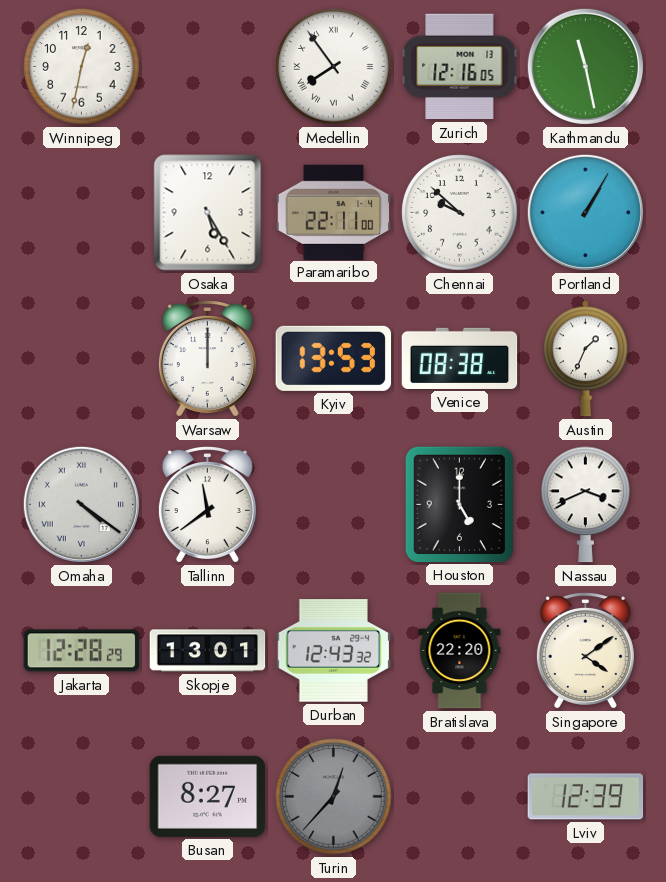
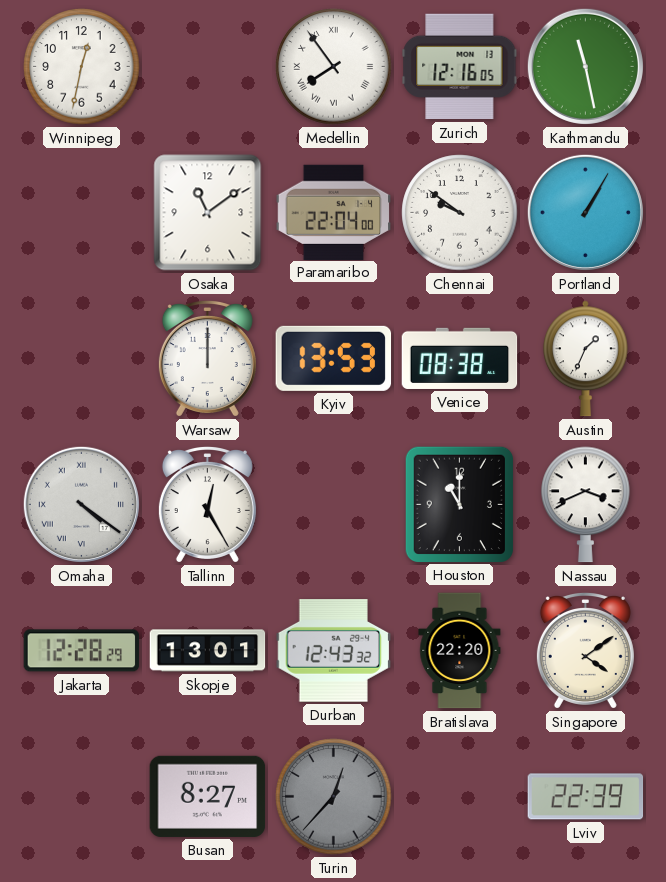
Osaka: 5:25 -> 11:09
Paramaribo: 22:11 -> 22:04
Chennai: 9:52 -> 9:51
Tallinn: 11:39 -> 12:25
Houston: 5:00 -> 11:00
Lviv: 12:39 -> 22:39
